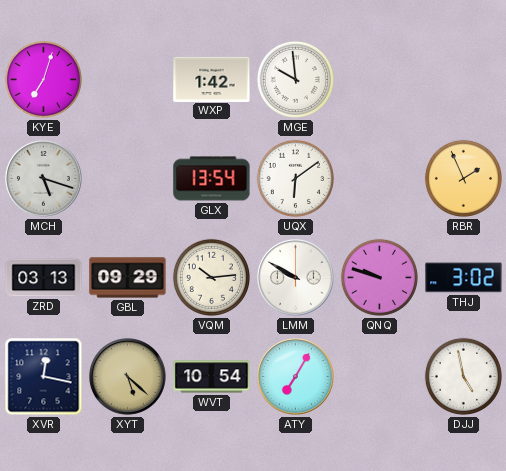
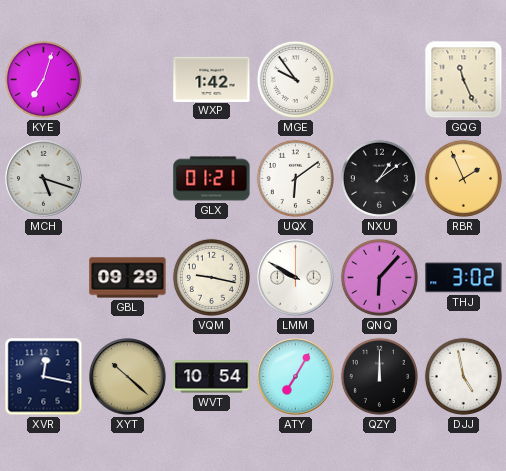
MGE: 9:59 -> 9:54
GQG: none -> 11:26
GLX: 13:54 -> 01:21
NXU: none -> 1:09
ZRD: 03:13 -> none
VQM: 10:14 -> 9:17
QNQ: 9:48 -> 6:07
XYT: 5:22 -> 10:22
QZY: none -> 12:00
